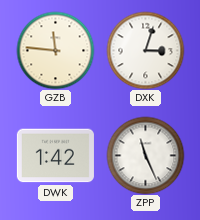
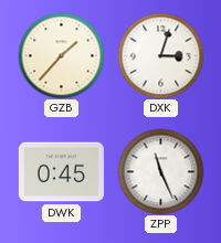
GZB: 11:46 -> 1:37
DWK: 1:42 -> 0:45
